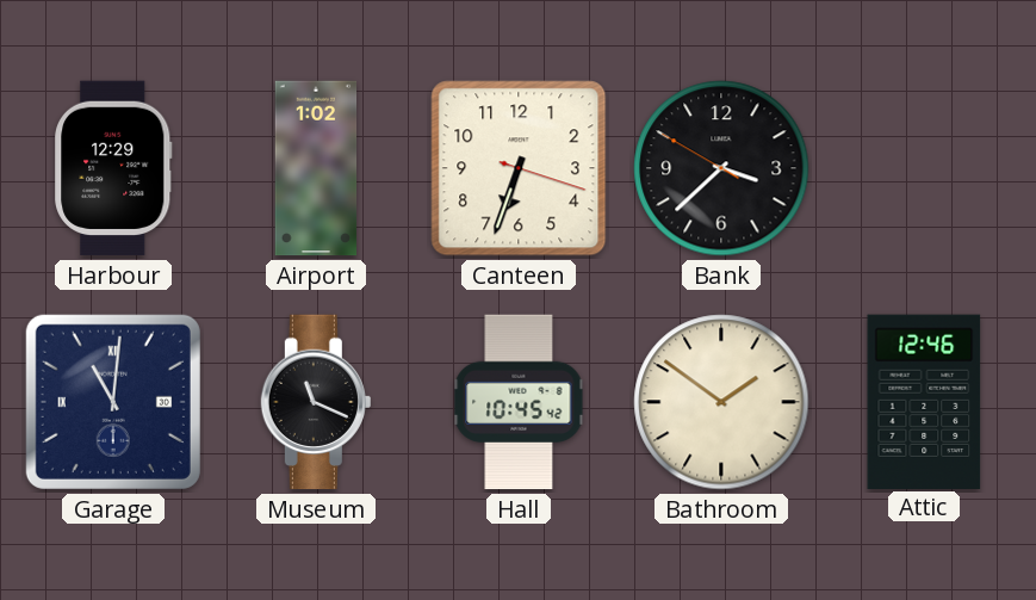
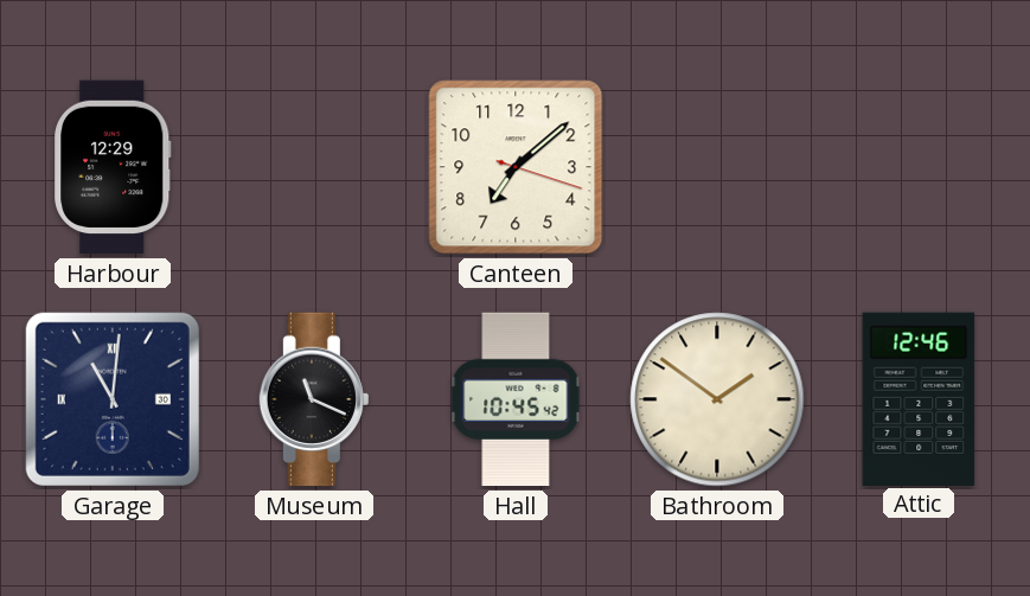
Airport: 1:02 -> none
Canteen: 6:33 -> 7:08
Bank: 3:37 -> none
